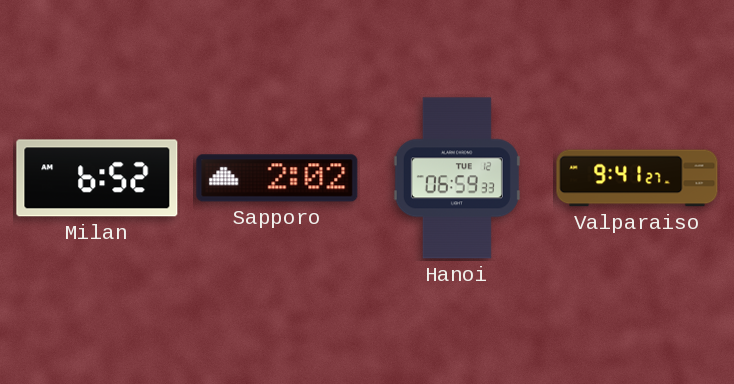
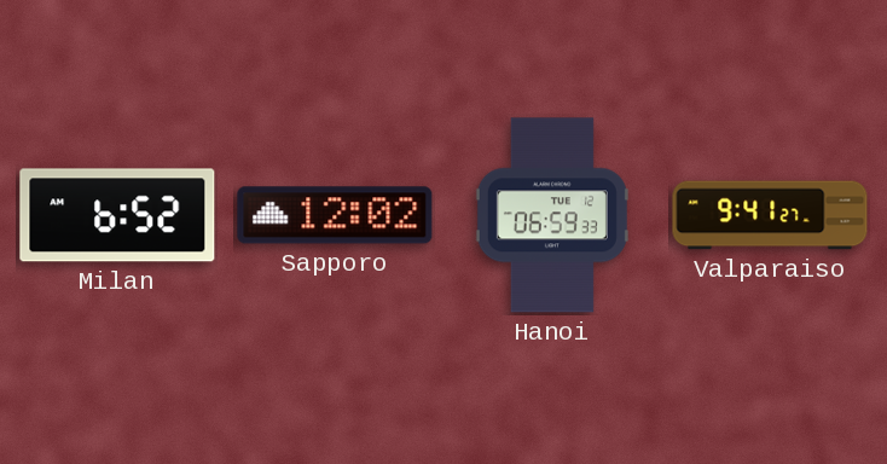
Sapporo: 2:02 -> 12:02
